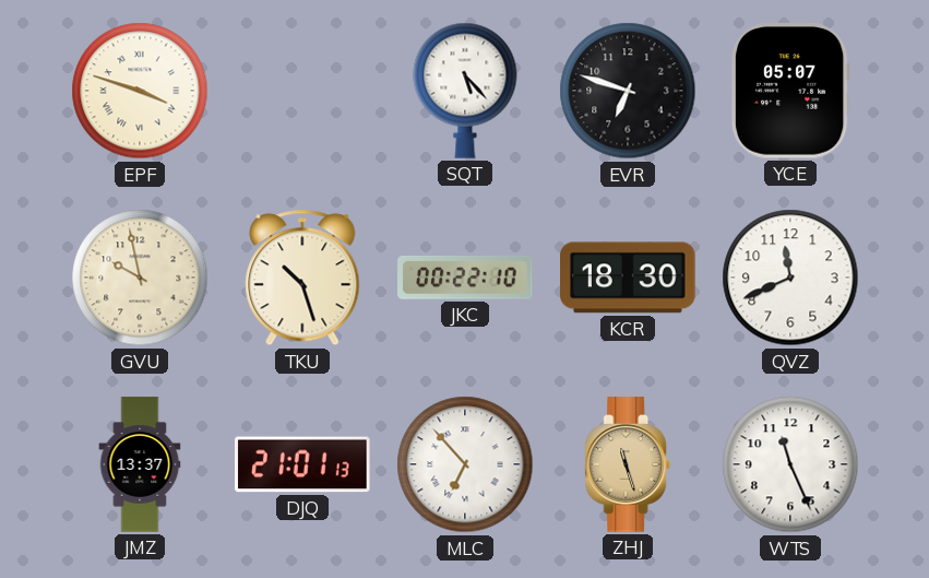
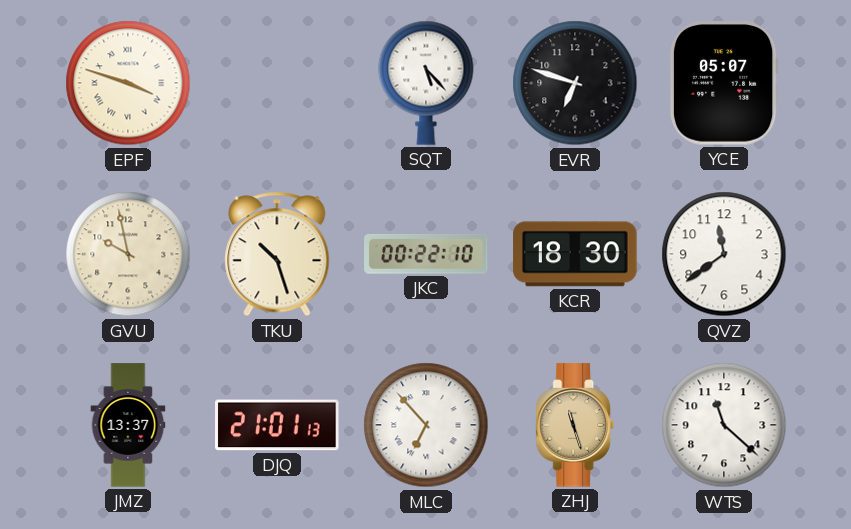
QVZ: 11:41 -> 11:39
WTS: 11:26 -> 11:22
